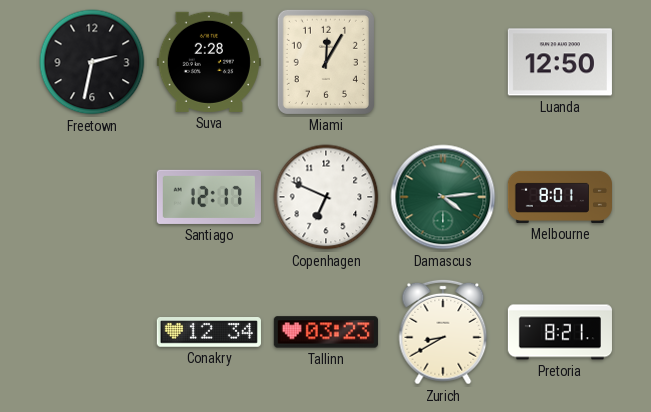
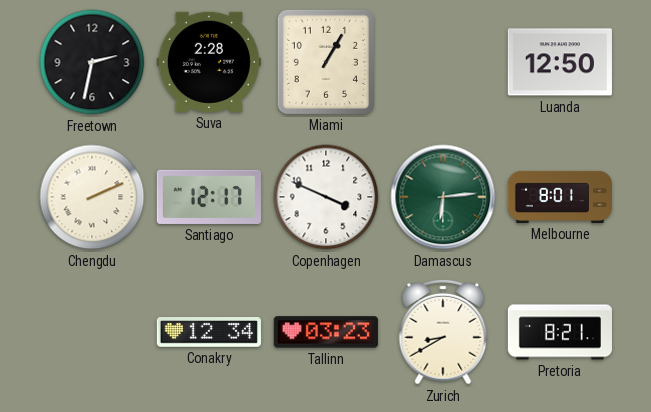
Miami: 12:05 -> 1:05
Chengdu: none -> 2:11
Copenhagen: 6:49 -> 3:49
Damascus: 4:14 -> 6:14
